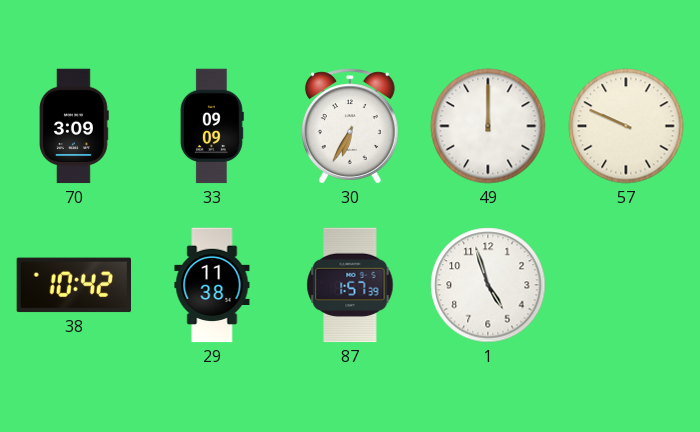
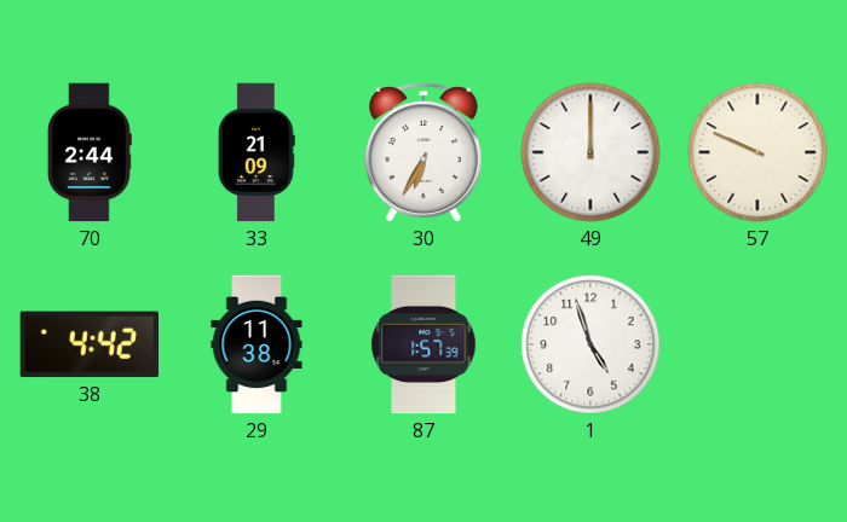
70: 3:09 -> 2:44
33: 09:09 -> 21:09
38: 10:42 -> 4:42
